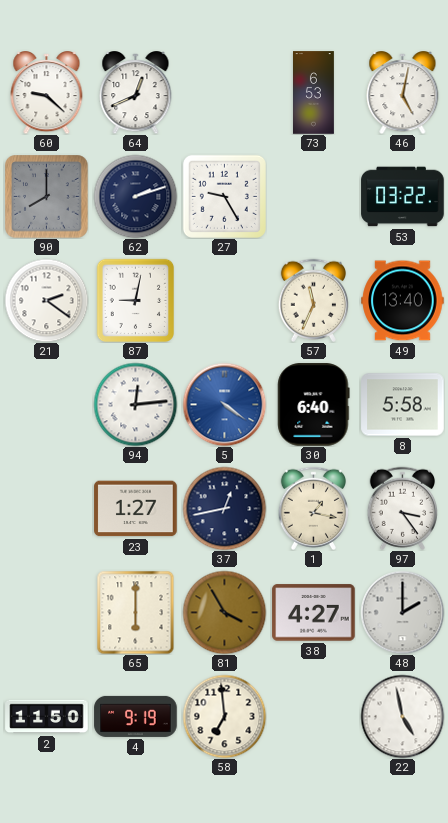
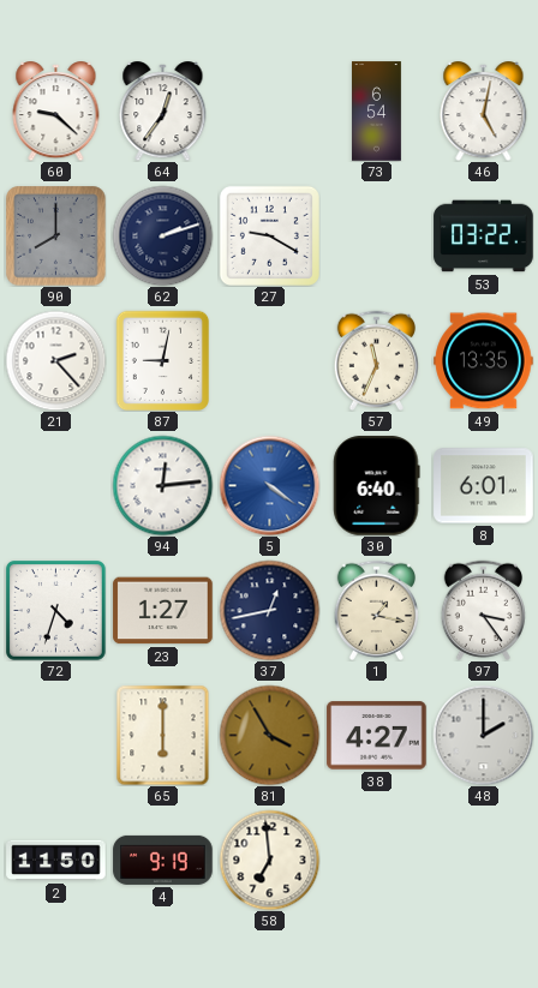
64: 12:41 -> 12:36
73: 6:53 -> 6:54
27: 9:25 -> 9:20
21: 2:21 -> 2:23
49: 13:40 -> 13:35
8: 5:58 -> 6:01
72: none -> 4:33
22: 4:58 -> none
